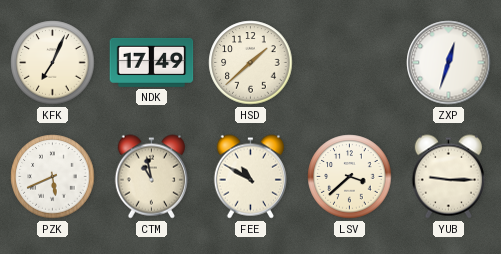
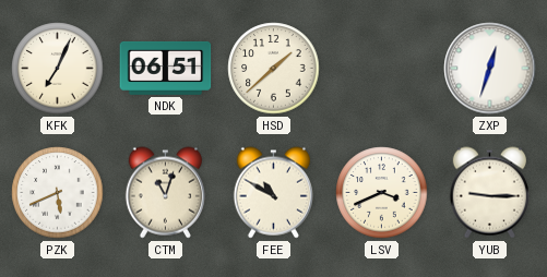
NDK: 17:49 -> 06:51
CTM: 10:58 -> 11:03
LSV: 3:38 -> 3:41
